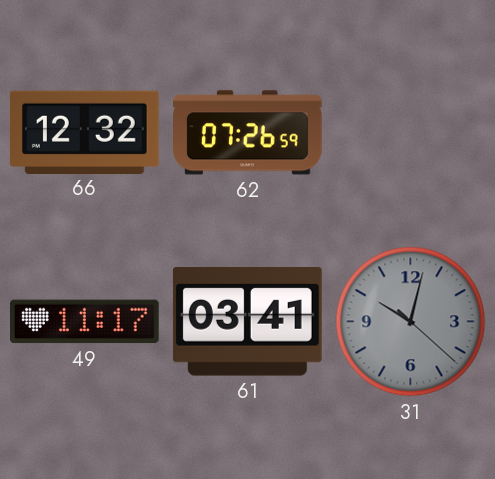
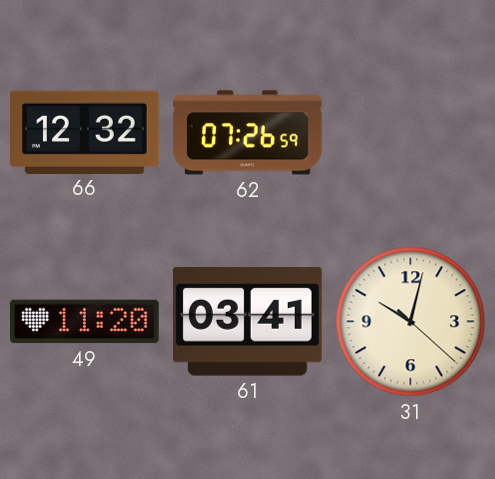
49: 11:17 -> 11:20
31 dial: grey -> cream
